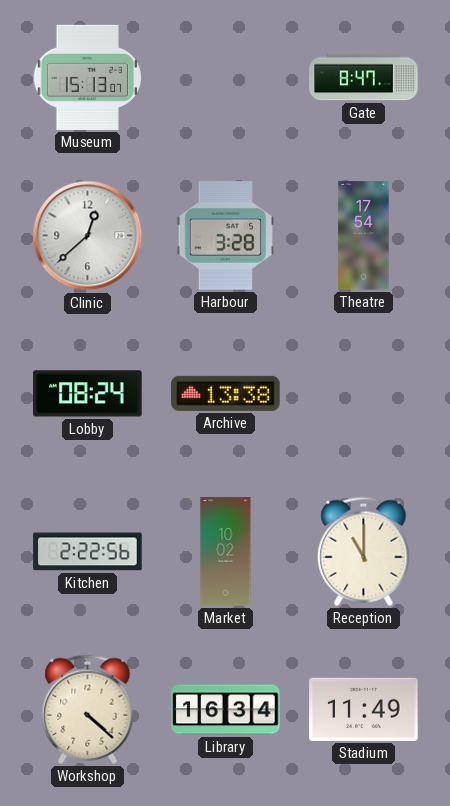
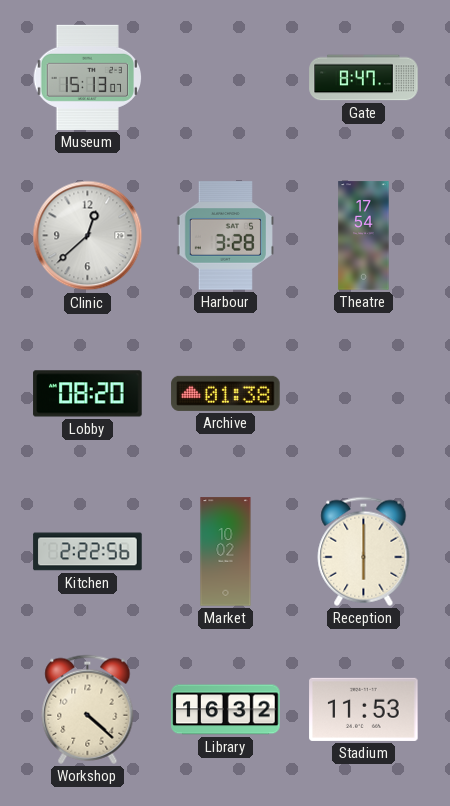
Lobby: 08:24 -> 08:20
Archive: 13:38 -> 01:38
Reception: 11:00 -> 6:00
Library: 16:34 -> 16:32
Stadium: 11:49 -> 11:53
